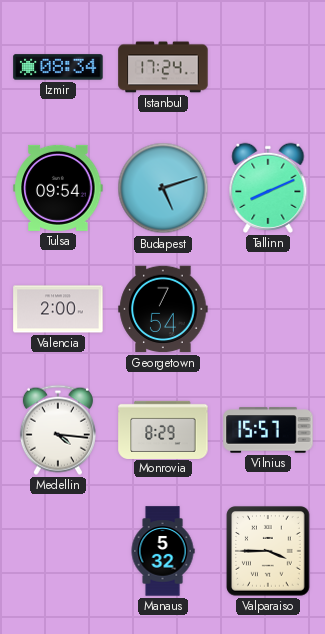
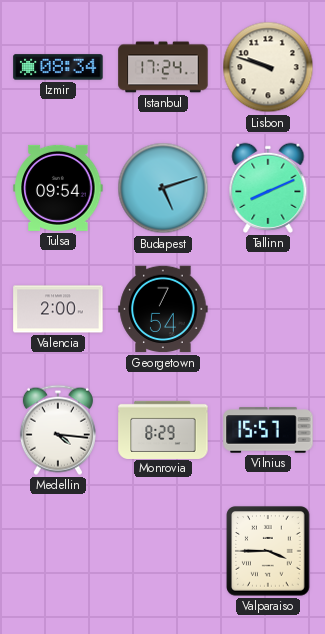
Lisbon: none -> 9:48
Manaus: 5:32 -> none
